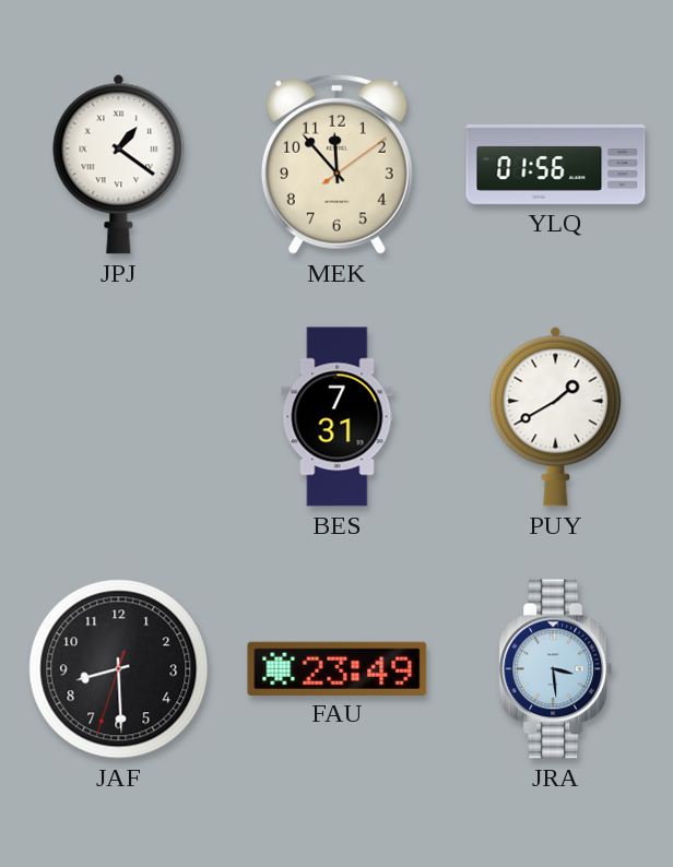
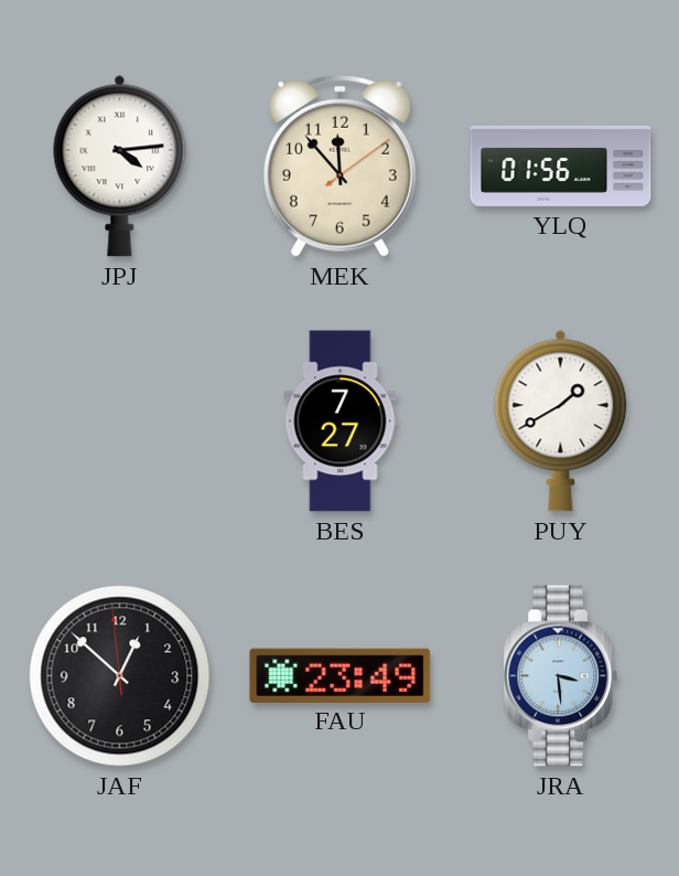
JPJ: 1:21 -> 4:14
BES: 7:31 -> 7:27
JAF: 8:29 -> 12:51
